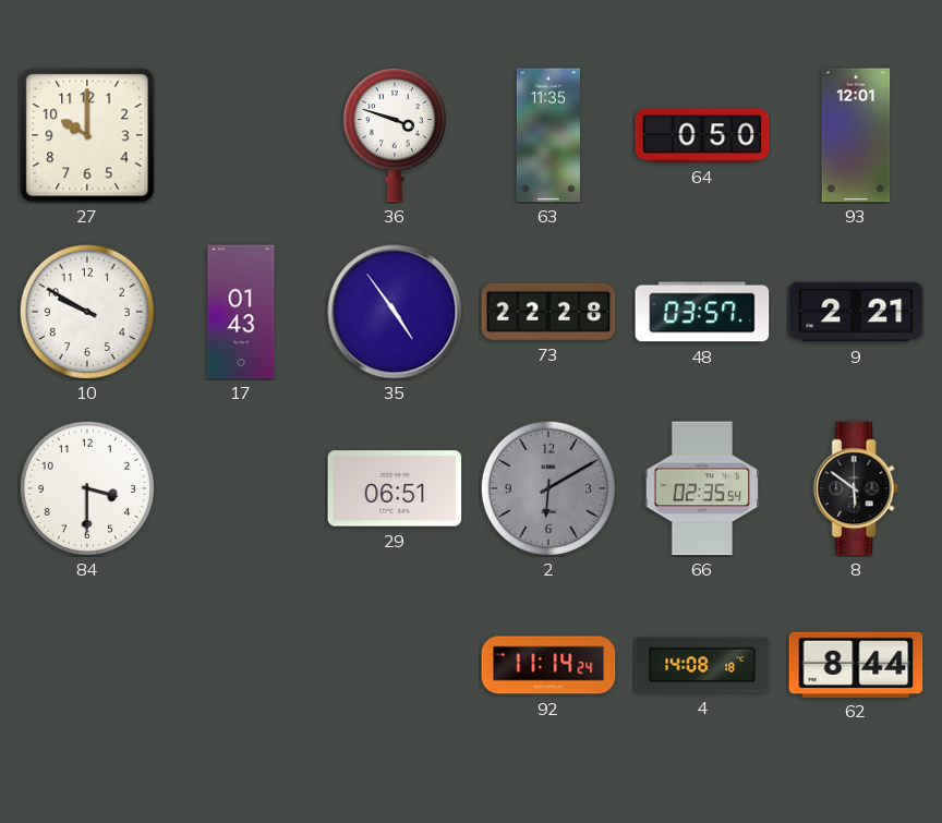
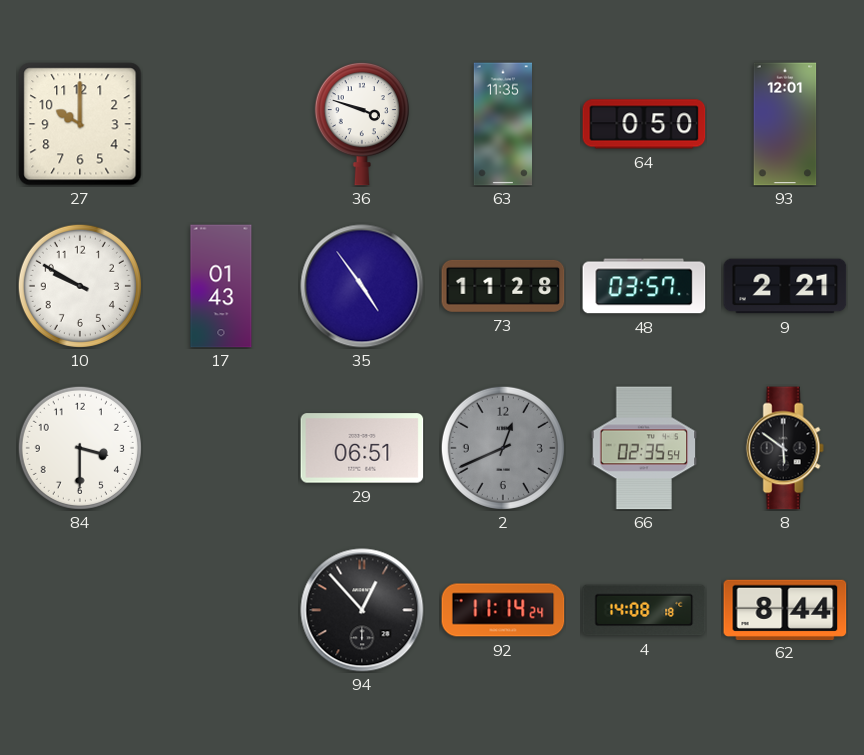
73: 22:28 -> 11:28
2: 6:10 -> 12:41
94: none -> 12:53
